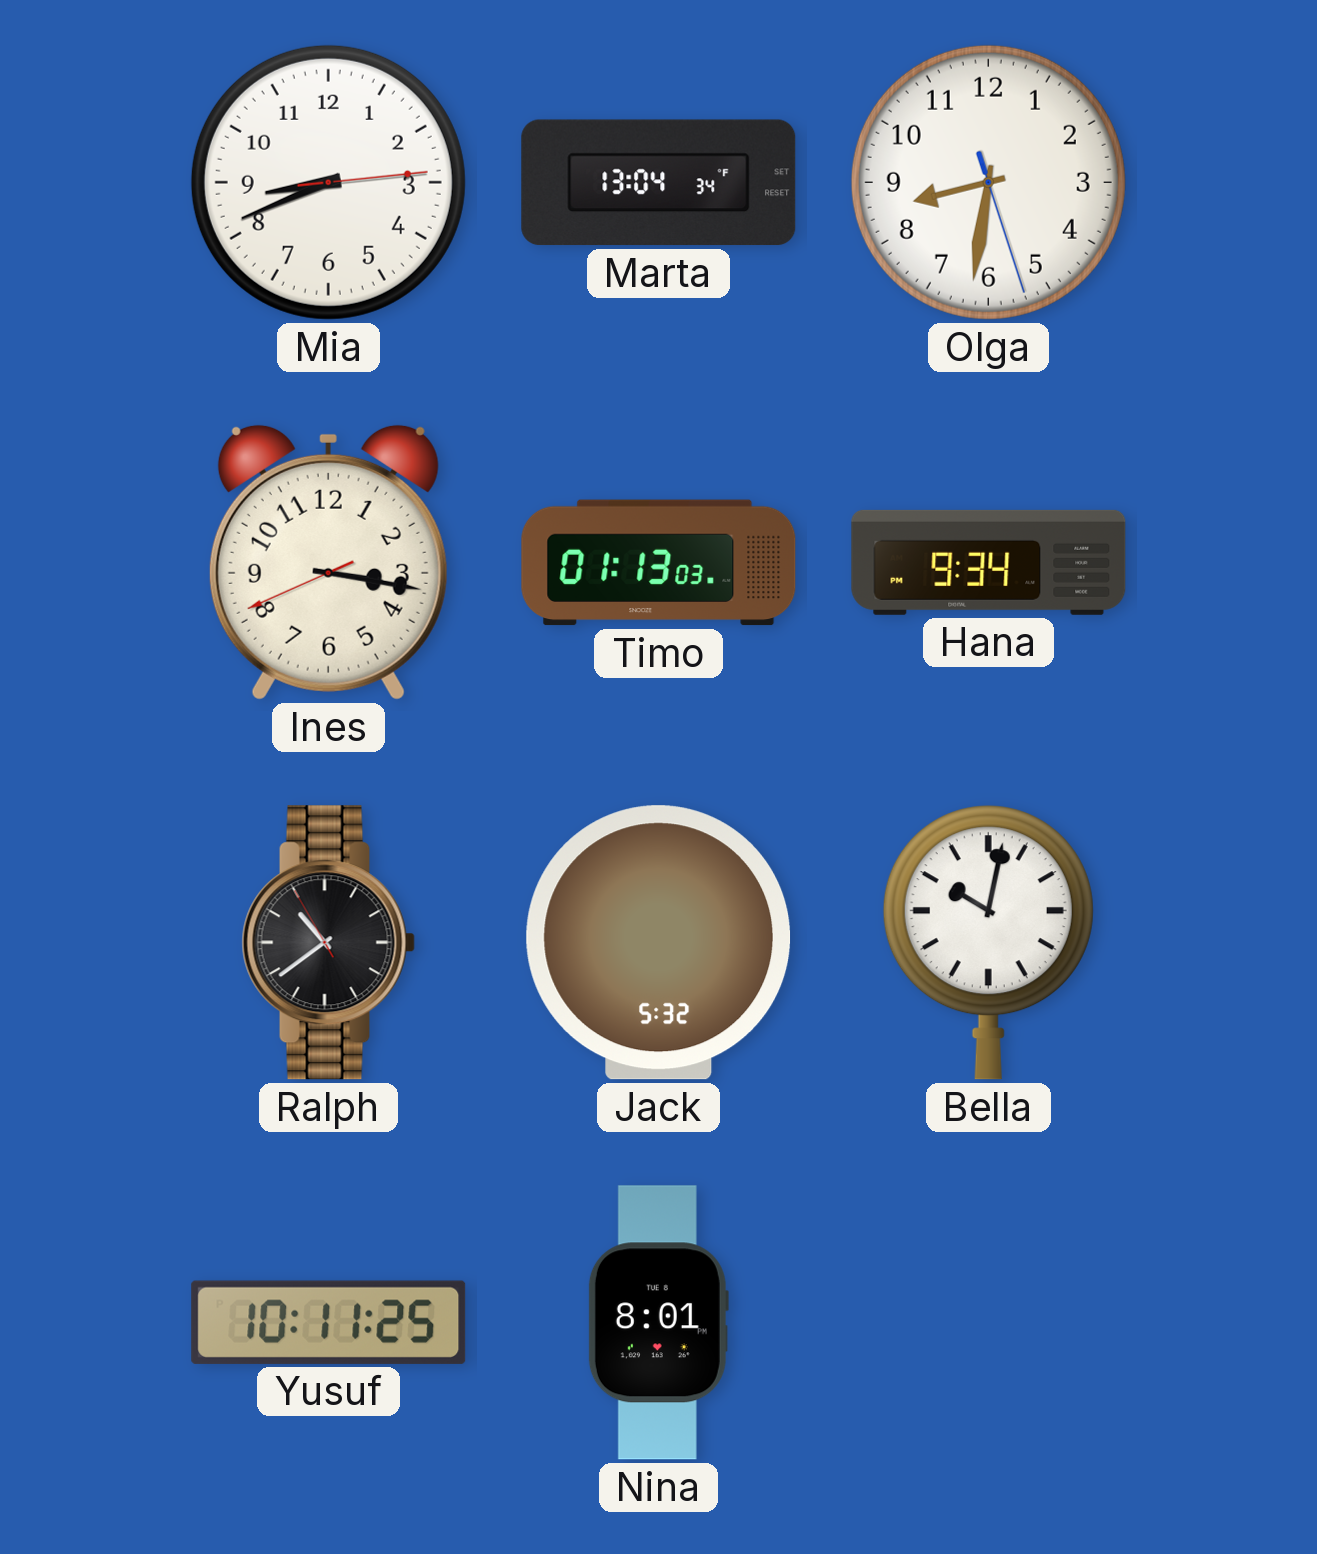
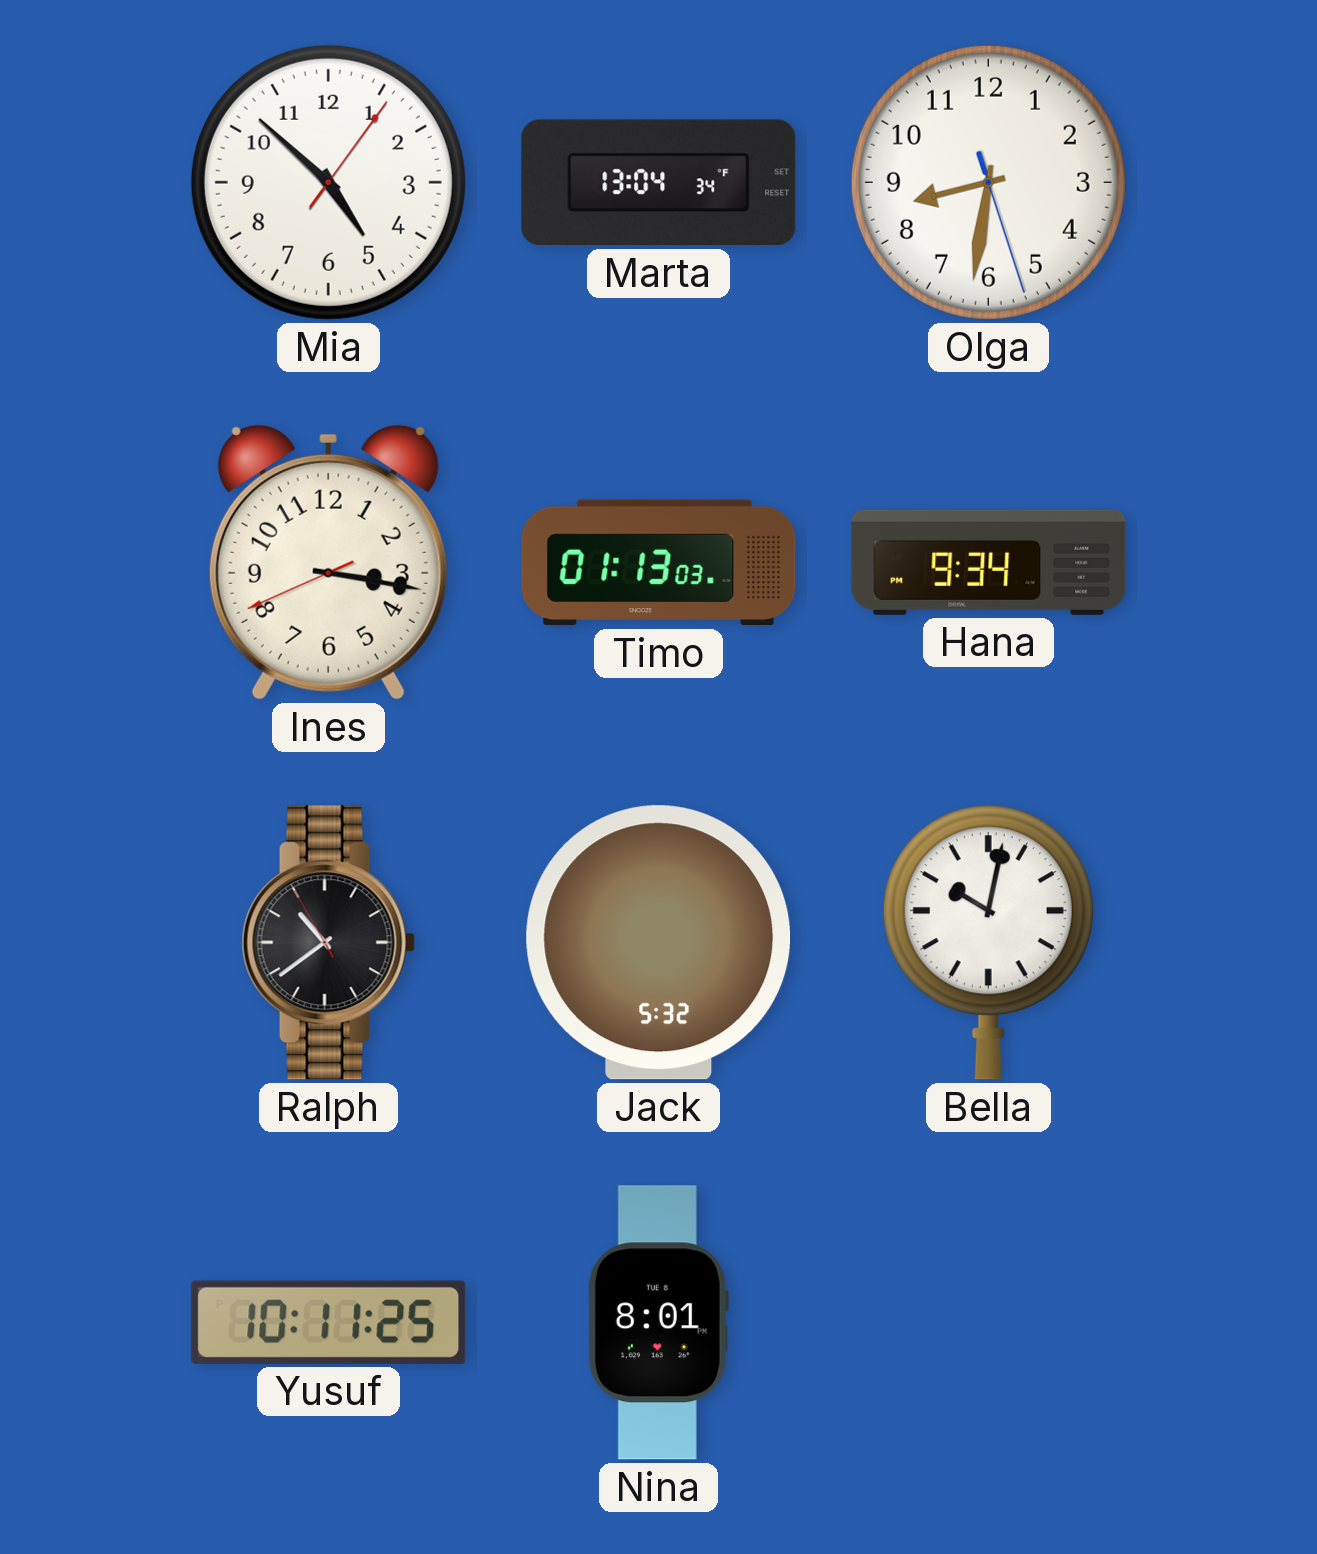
Mia: 8:41 -> 4:52
